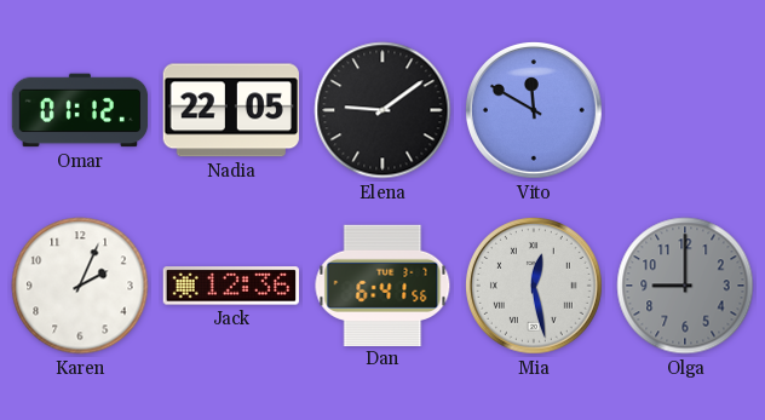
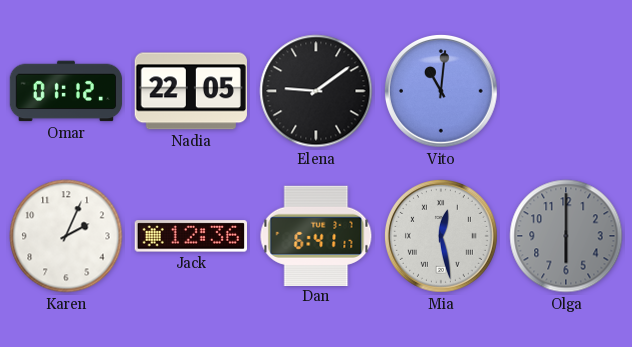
Vito: 11:50 -> 11:01
Dan: 6:41:56 -> 6:41:17
Olga: 9:00 -> 6:00
